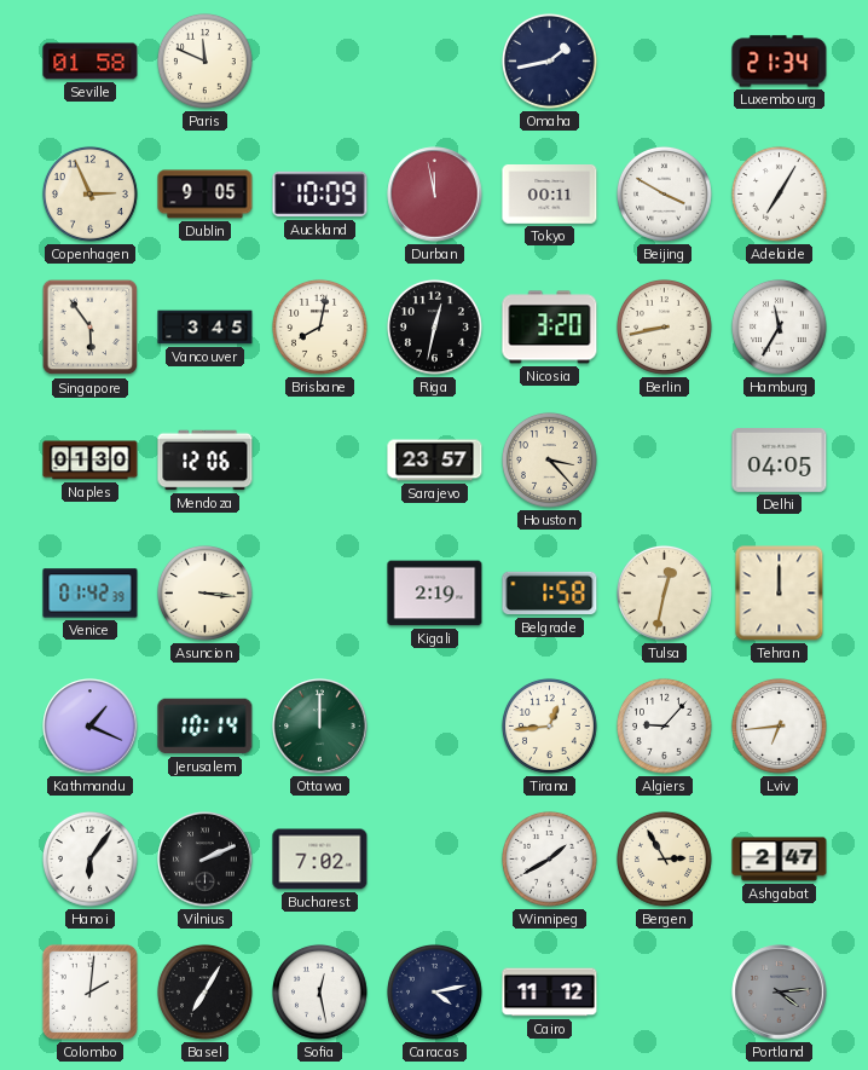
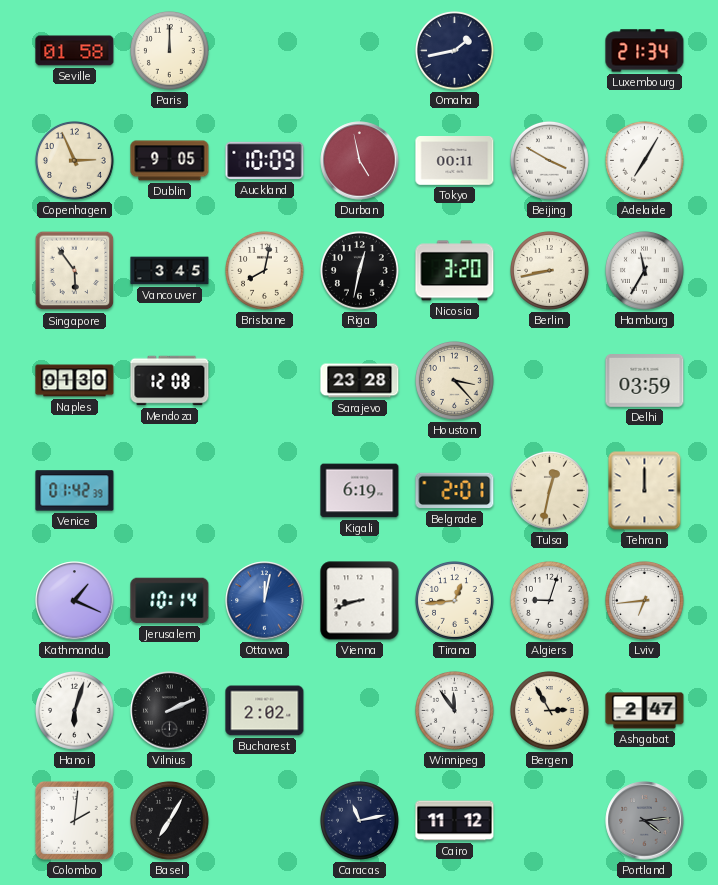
Paris: 11:49 -> 12:00
Durban: 11:58 -> 4:58
Mendoza: 12:06 -> 12:08
Sarajevo: 23:57 -> 23:28
Delhi: 04:05 -> 03:59
Asuncion: 3:16 -> none
Kigali: 2:19 -> 6:19
Belgrade: 1:58 -> 2:01
Ottawa: 12:00 -> 12:02
Ottawa dial: green -> blue
Vienna: none -> 8:42
Algiers: 9:07 -> 9:03
Hanoi: 6:06 -> 6:03
Bucharest: 7:02 -> 2:02
Winnipeg: 1:40 -> 11:54
Sofia: 12:28 -> none
Caracas: 4:13 -> 11:13
